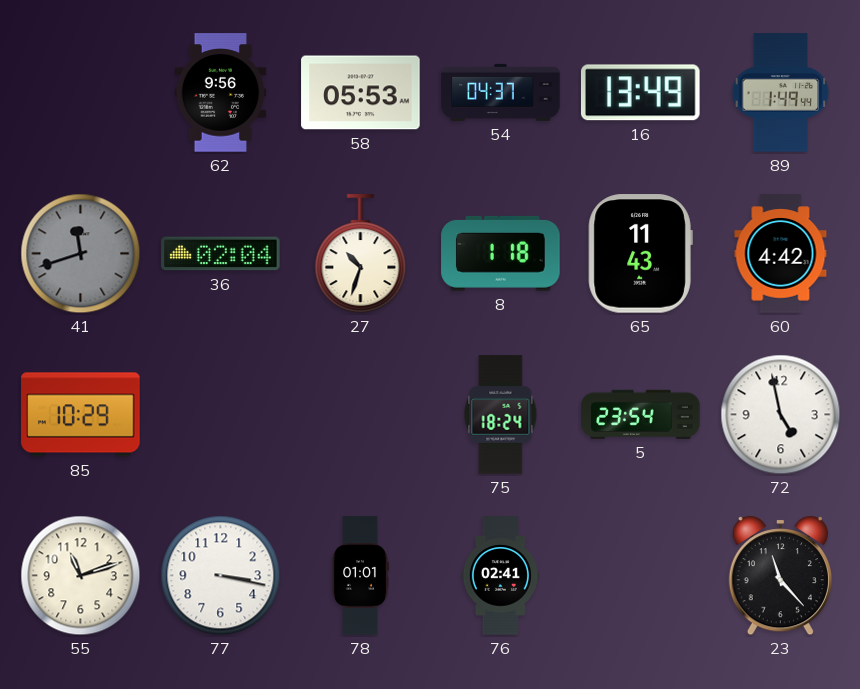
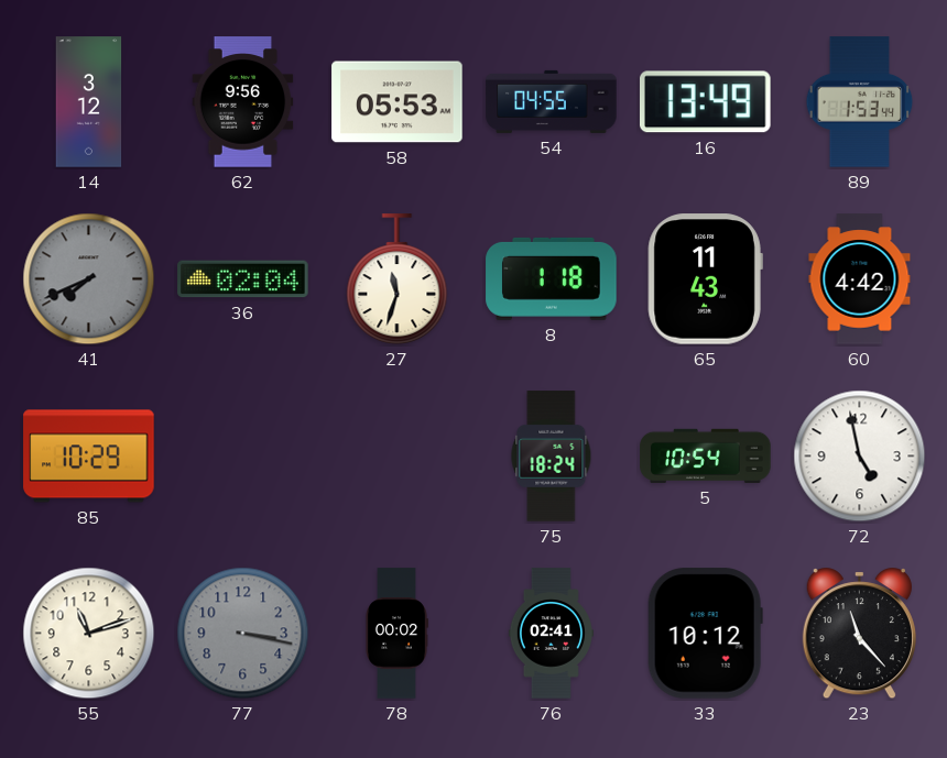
14: none -> 3:12
54: 04:37 -> 04:55
89: 1:49 -> 1:53
41: 11:42 -> 7:41
27: 10:33 -> 11:33
5: 23:54 -> 10:54
77 dial: white -> grey
78: 01:01 -> 00:02
33: none -> 10:12
